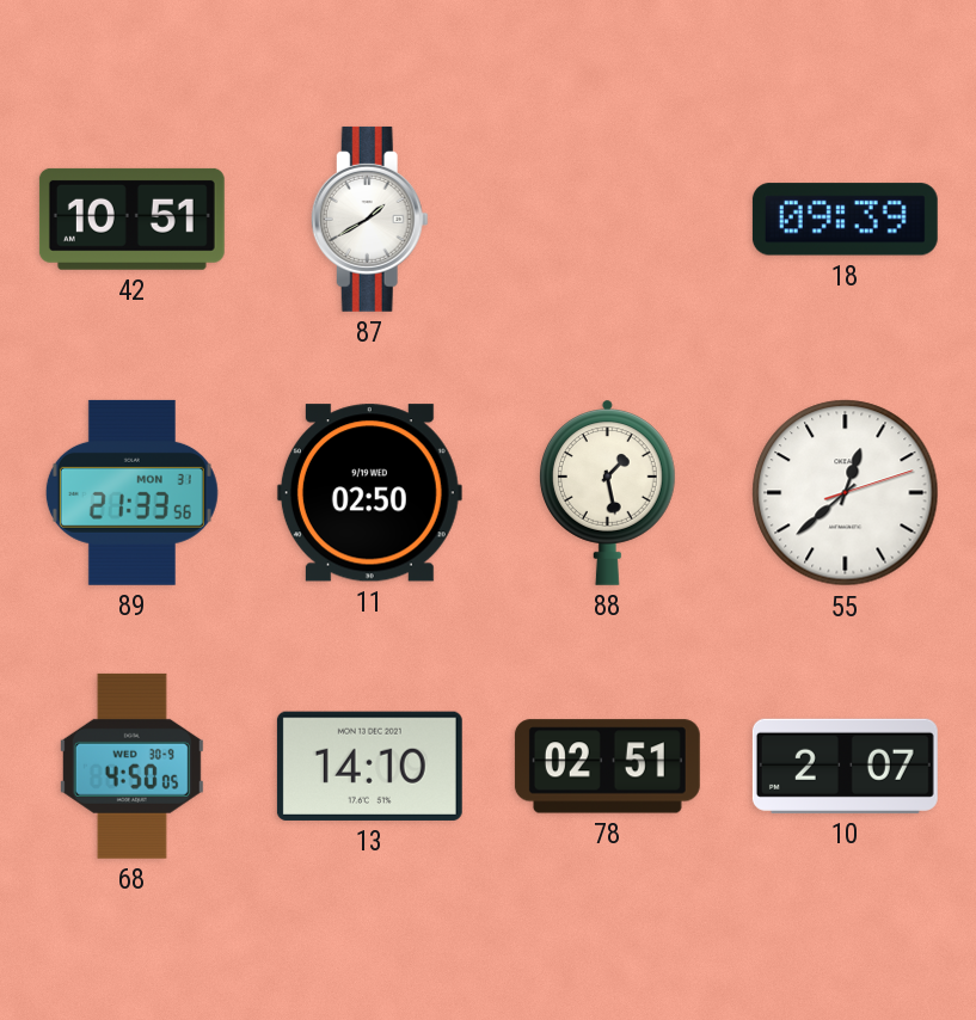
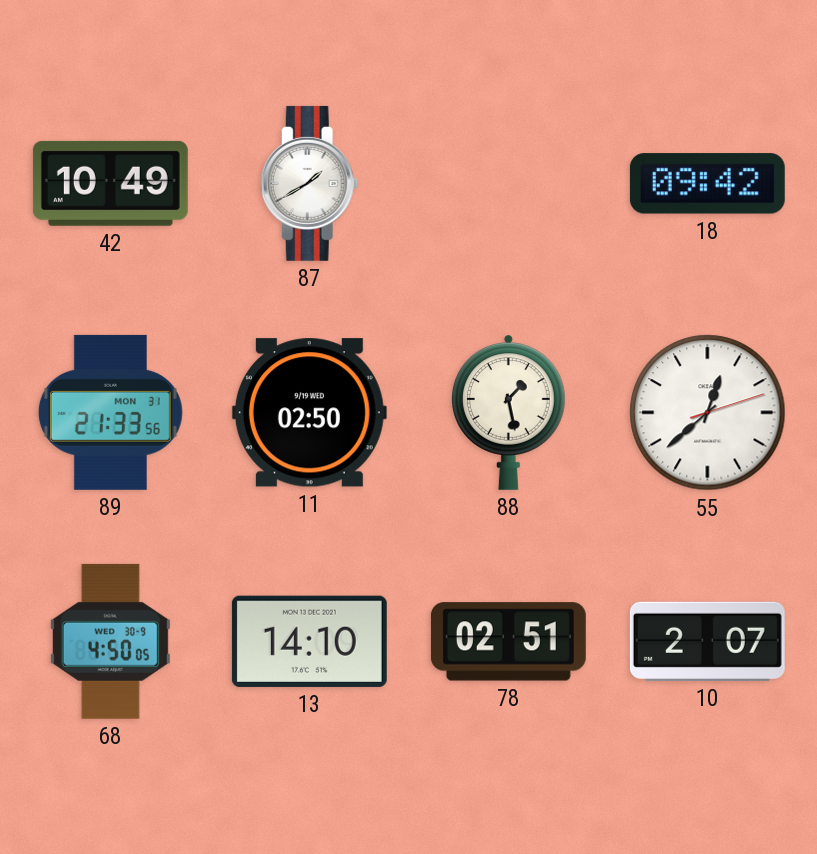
42: 10:51 -> 10:49
18: 09:39 -> 09:42
